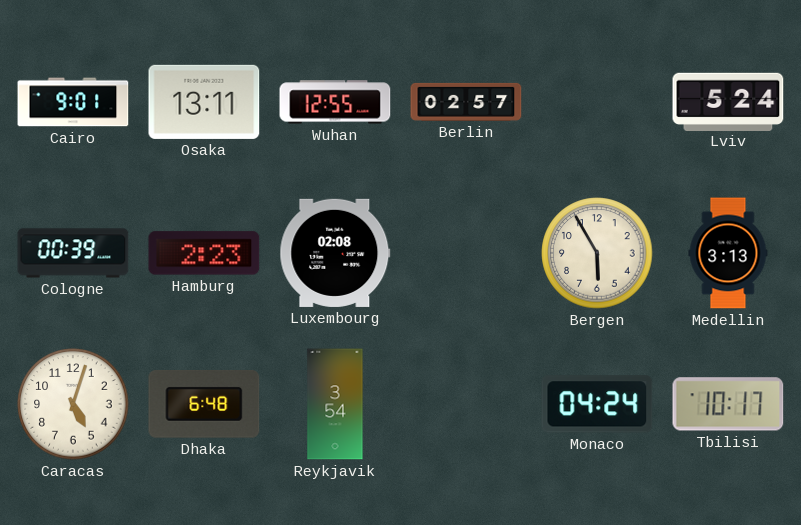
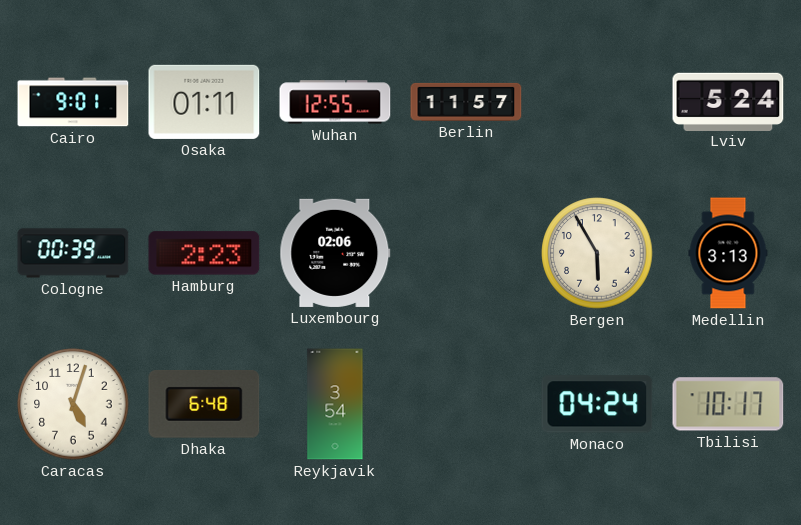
Osaka: 13:11 -> 01:11
Berlin: 02:57 -> 11:57
Luxembourg: 02:08 -> 02:06
